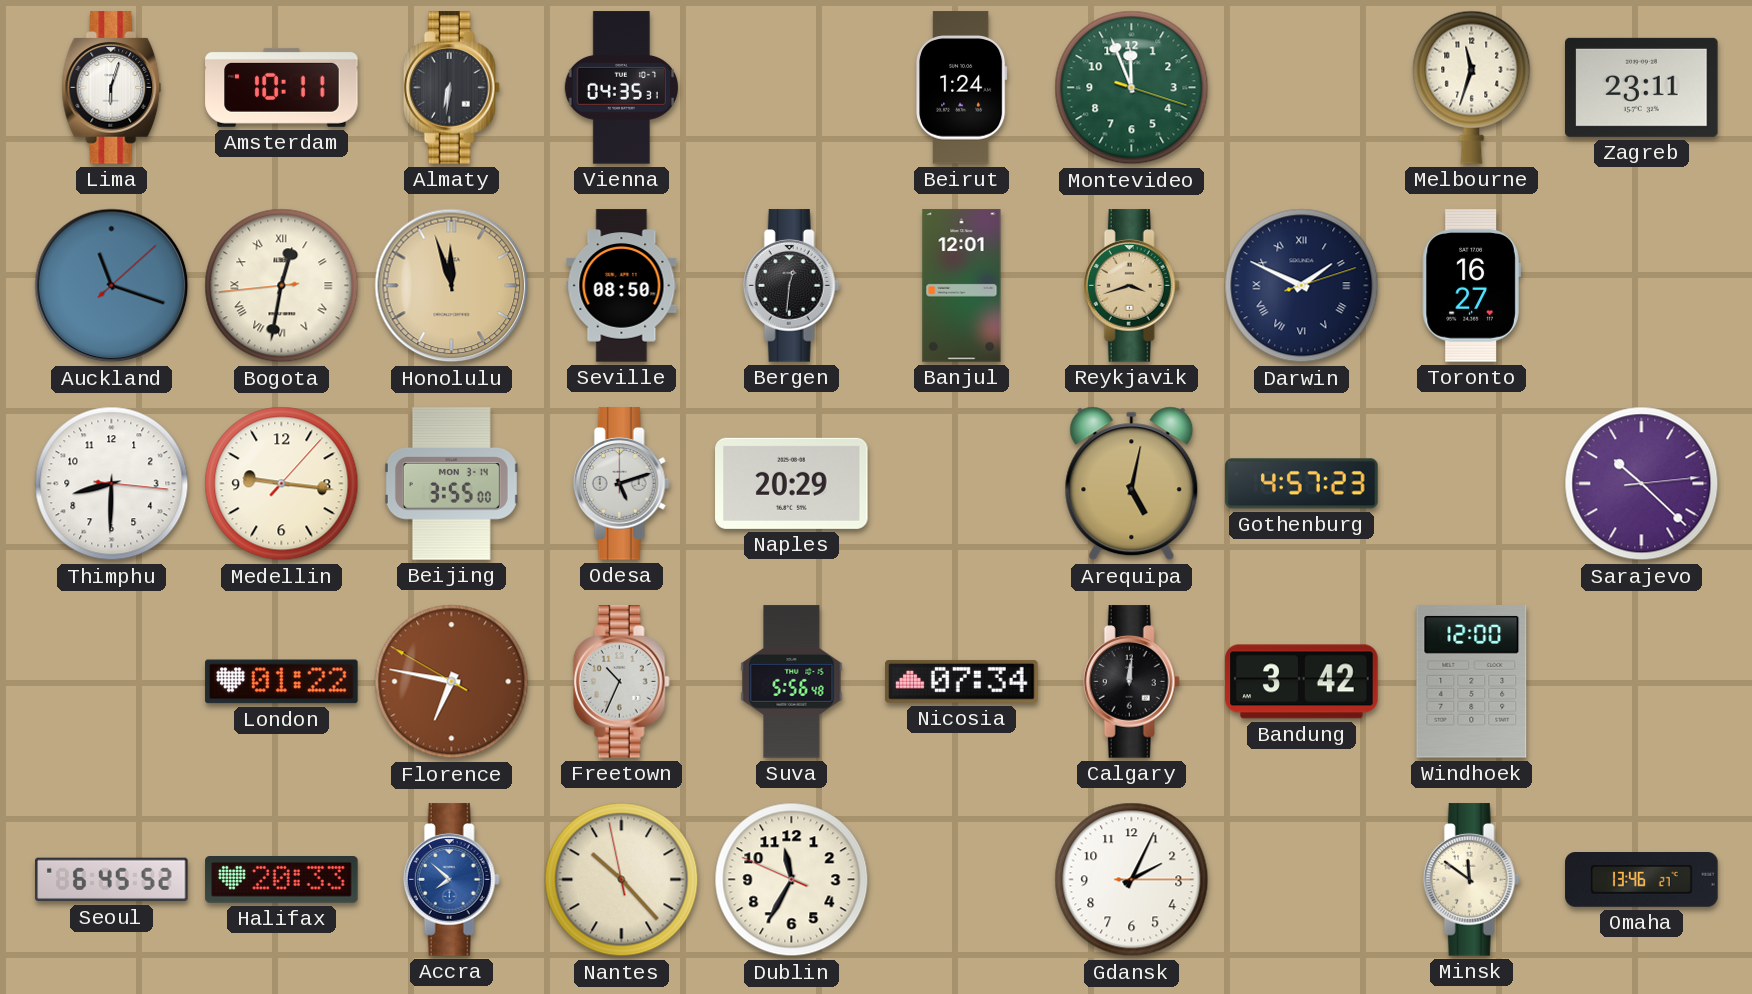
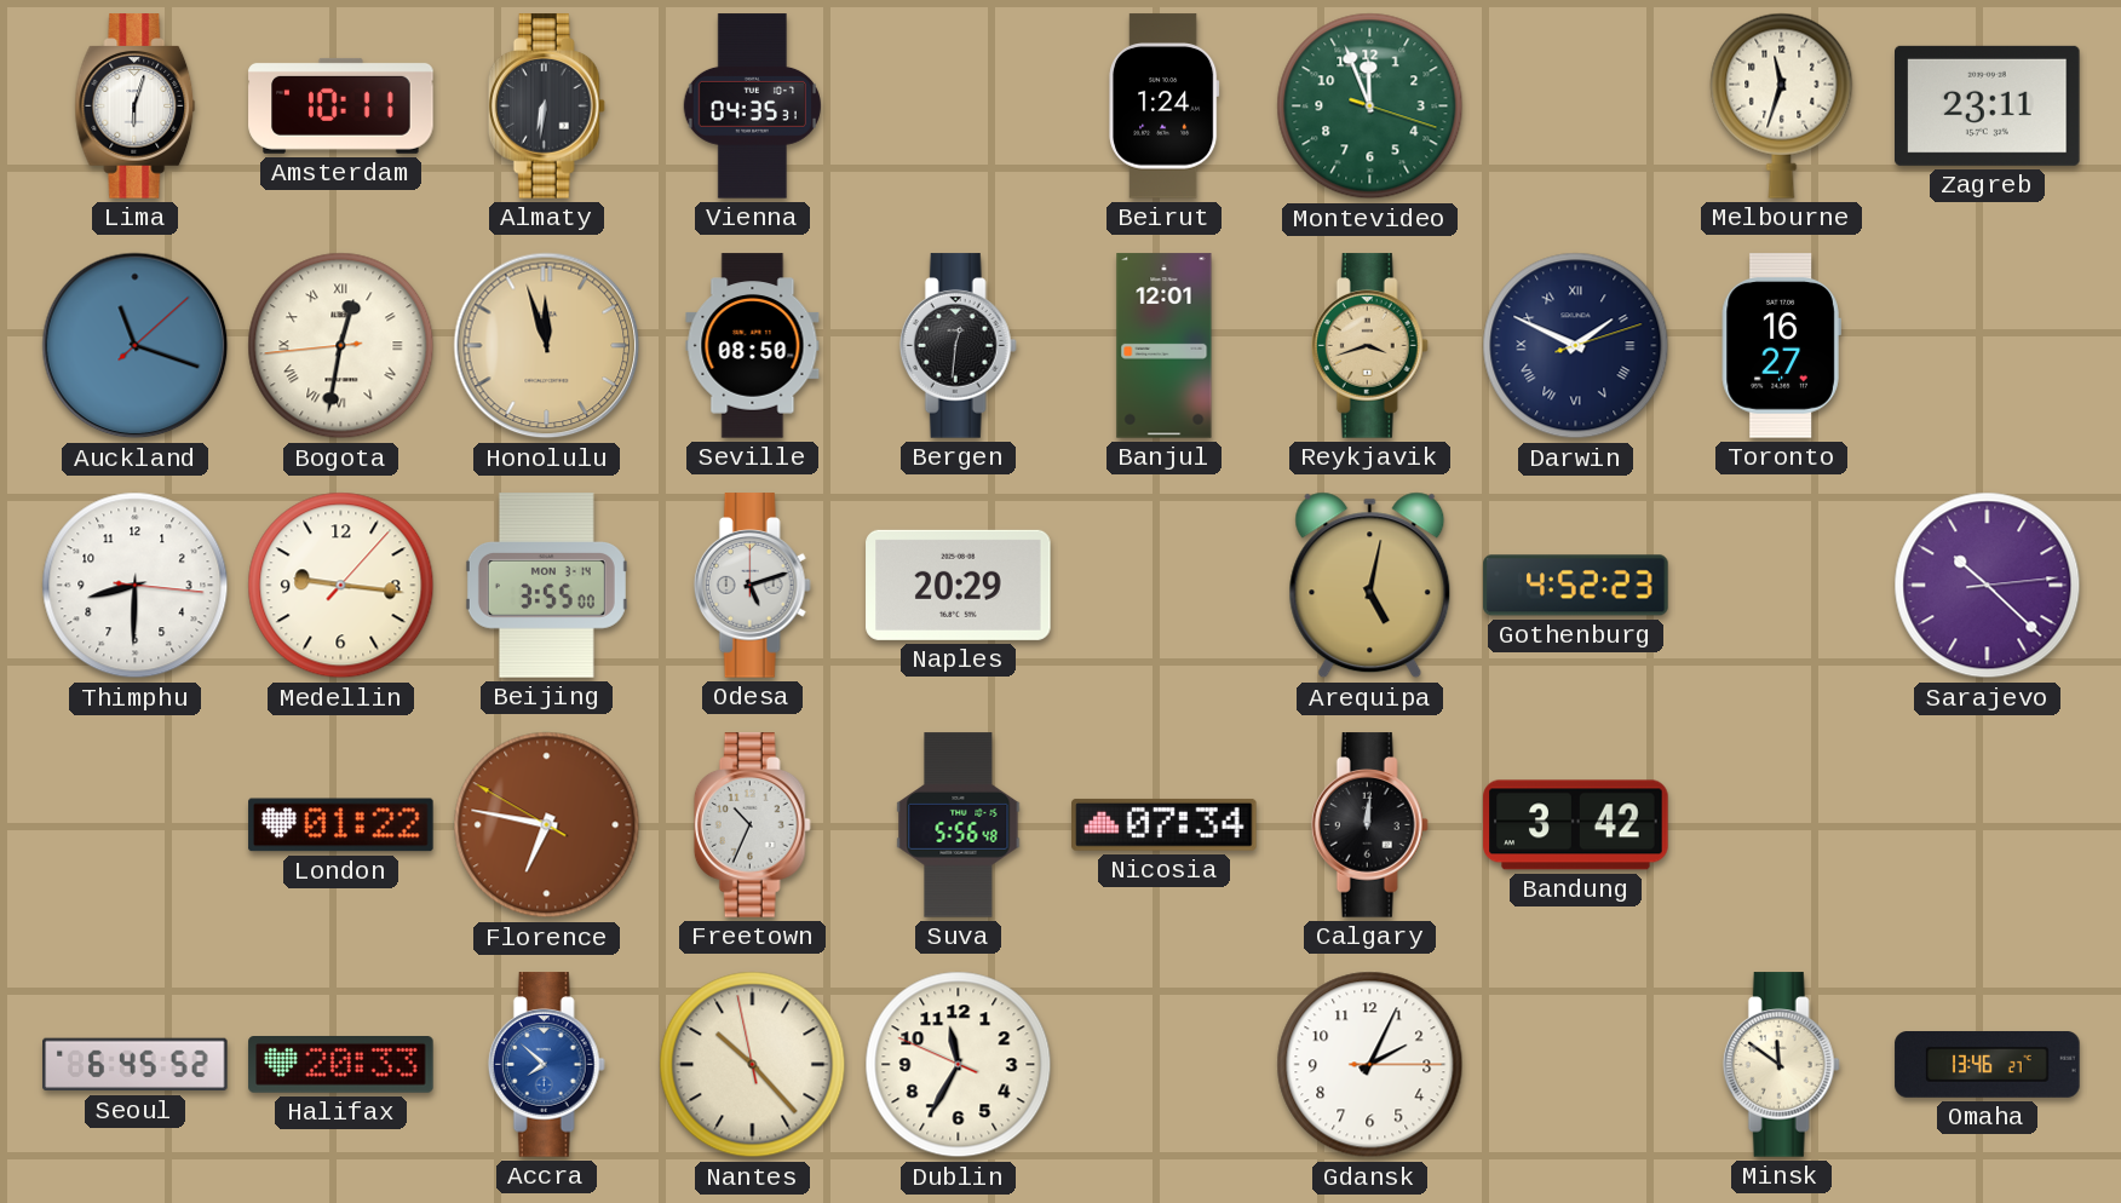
Gothenburg: 4:57 -> 4:52
Windhoek: 12:00 -> none
